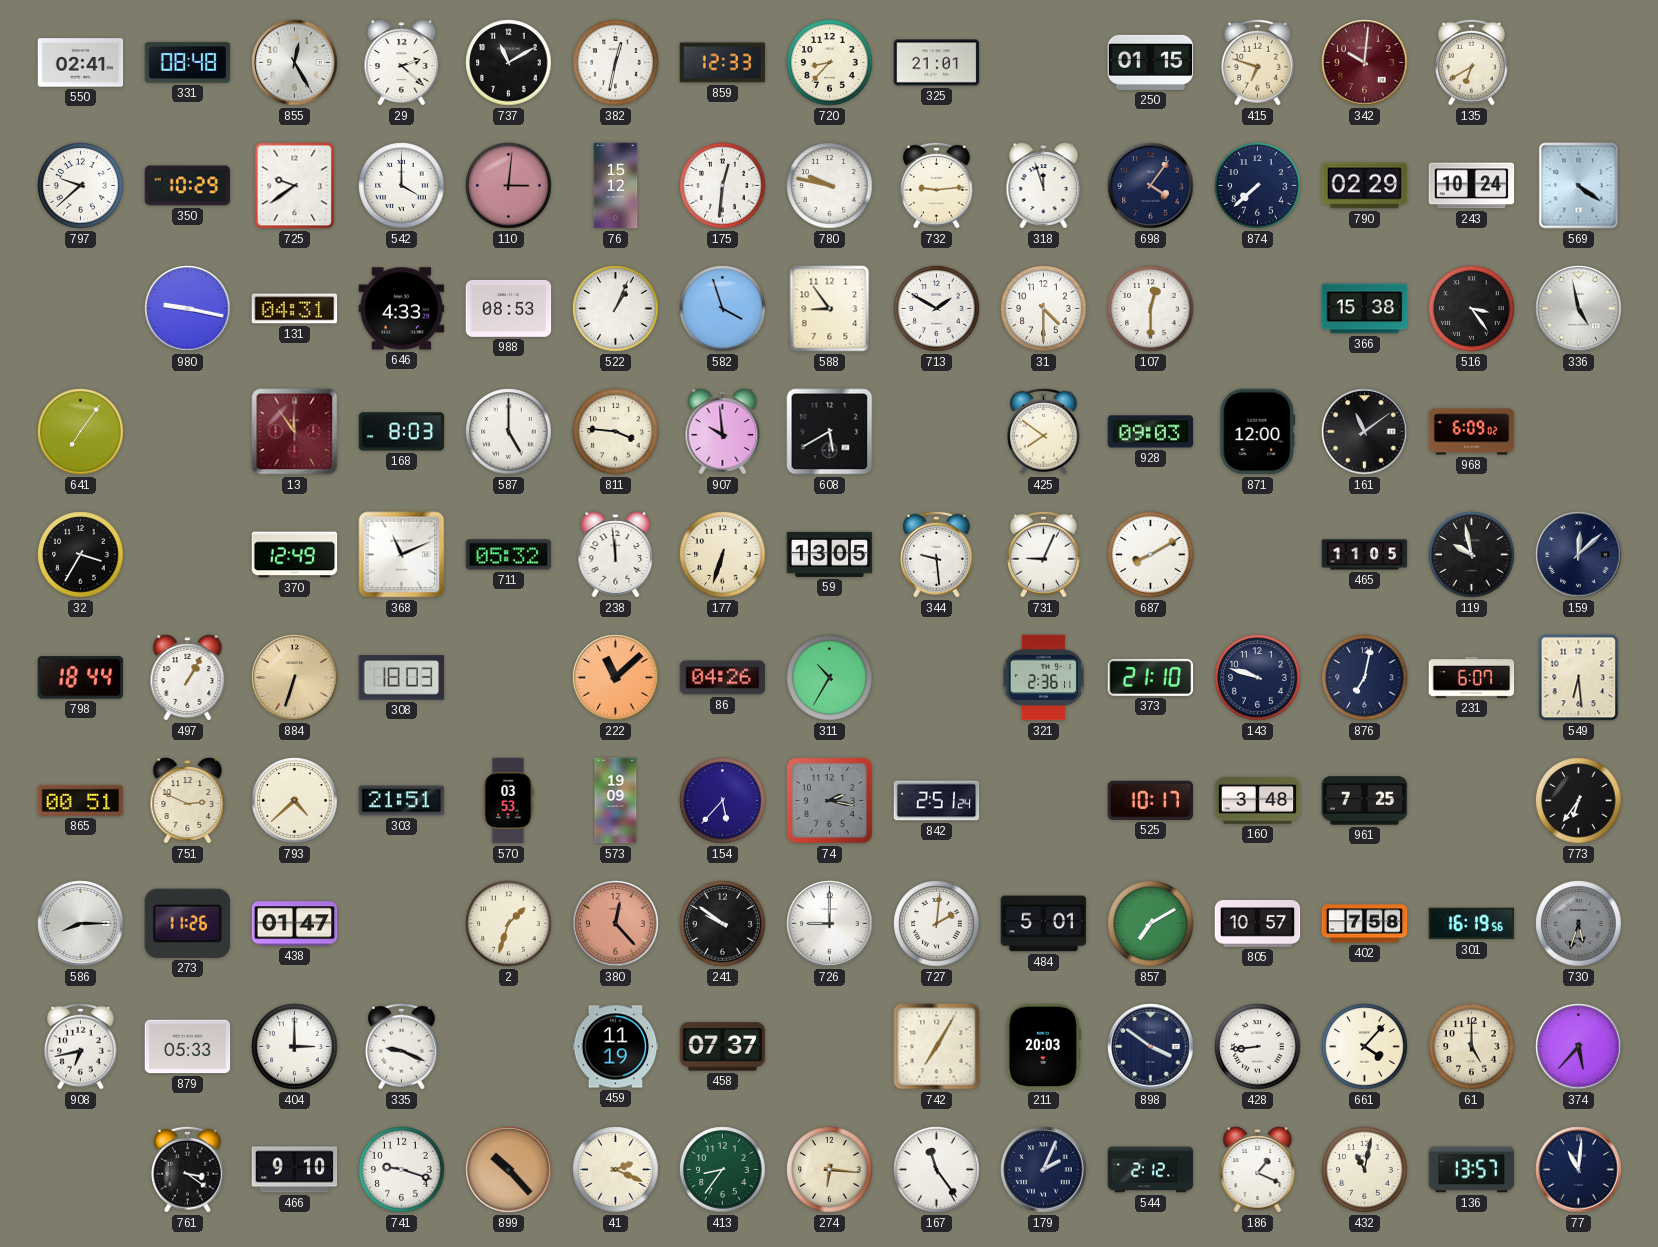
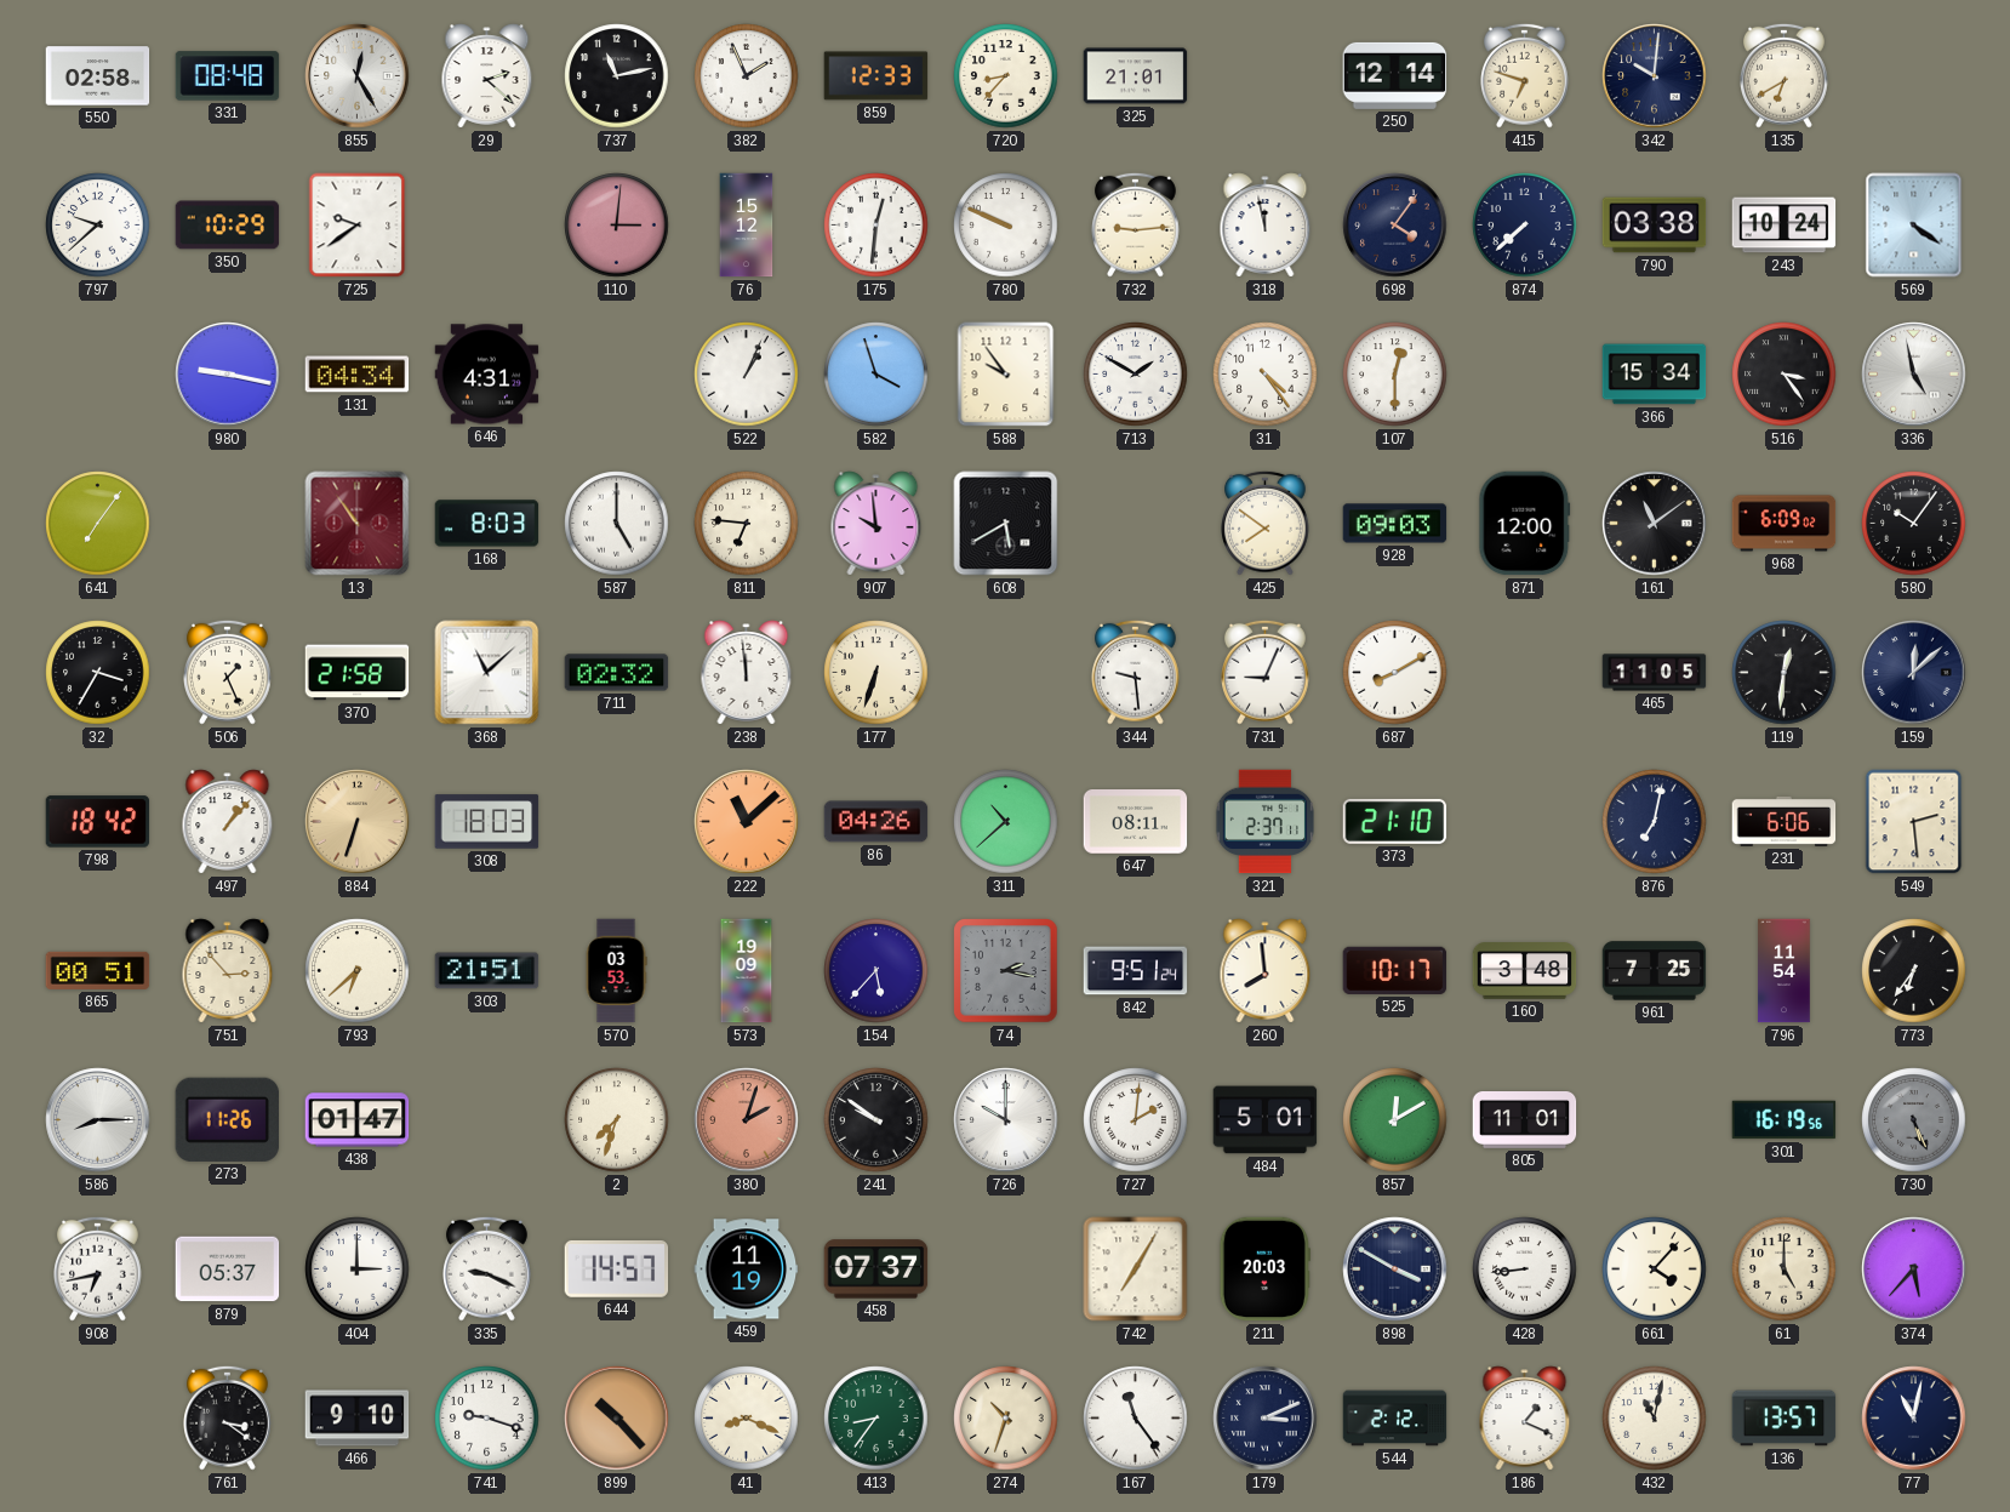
550: 02:41 -> 02:58
737: 11:10 -> 11:13
382: 12:32 -> 1:56
250: 01:15 -> 12:14
342 dial: burgundy -> navy
542: 4:00 -> none
780: 9:47 -> 9:49
318: 11:57 -> 11:58
790: 02:29 -> 03:38
131: 04:31 -> 04:34
646: 4:33 -> 4:31
988: 08:53 -> none
588: 8:54 -> 9:54
31: 4:30 -> 4:24
366: 15:38 -> 15:34
13: 11:54 -> 10:54
811: 3:46 -> 6:46
580: none -> 10:06
506: none -> 1:26
370: 12:49 -> 21:58
368: 11:11 -> 11:08
711: 05:32 -> 02:32
59: 13:05 -> none
119: 9:58 -> 12:31
798: 18:44 -> 18:42
497: 1:05 -> 1:07
311: 10:35 -> 10:38
647: none -> 08:11
321: 2:36 -> 2:37
143: 9:48 -> none
231: 6:07 -> 6:06
549: 6:29 -> 2:29
751: 2:49 -> 2:53
793: 4:38 -> 6:38
842: 2:51 -> 9:51
260: none -> 7:59
796: none -> 11:54
2: 1:33 -> 7:33
380: 12:23 -> 2:03
726: 9:00 -> 10:00
857: 7:10 -> 12:10
805: 10:57 -> 11:01
402: 7:58 -> none
730: 5:33 -> 5:26
879: 05:33 -> 05:37
644: none -> 14:57
898: 3:51 -> 3:50
41: 2:19 -> 8:19
274: 6:16 -> 10:33
179: 2:04 -> 3:11
77: 11:01 -> 11:02
